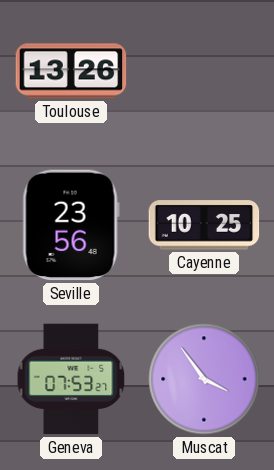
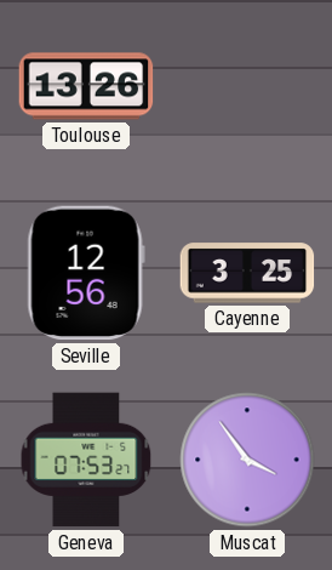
Seville: 23:56 -> 12:56
Cayenne: 10:25 -> 3:25
